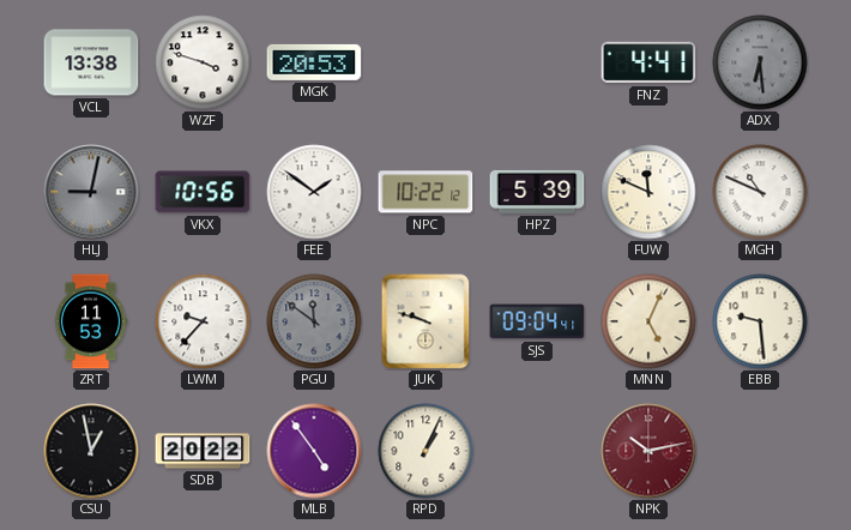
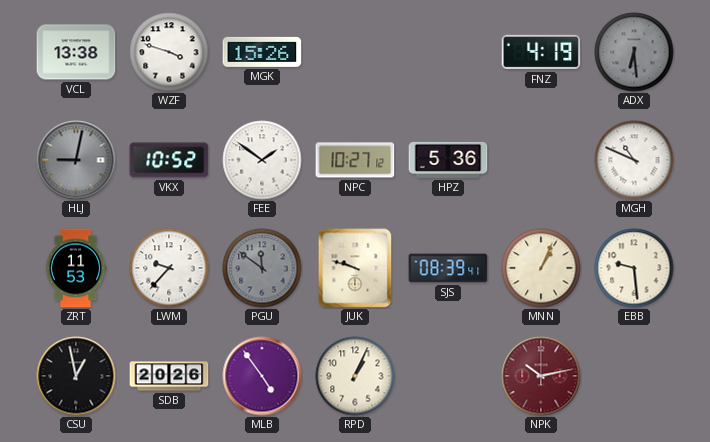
MGK: 20:53 -> 15:26
FNZ: 4:41 -> 4:19
VKX: 10:56 -> 10:52
NPC: 10:22 -> 10:27
HPZ: 5:39 -> 5:36
FUW: 11:49 -> none
SJS: 09:04 -> 08:39
MNN: 5:04 -> 1:04
SDB: 20:22 -> 20:26
